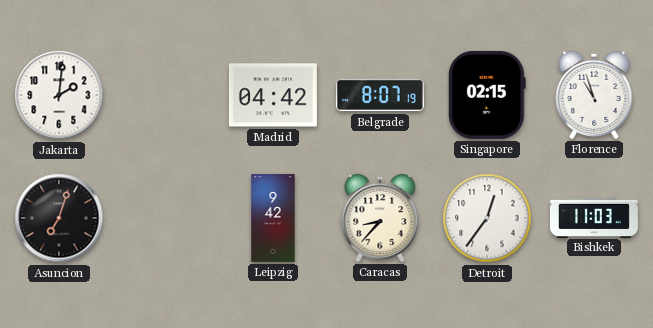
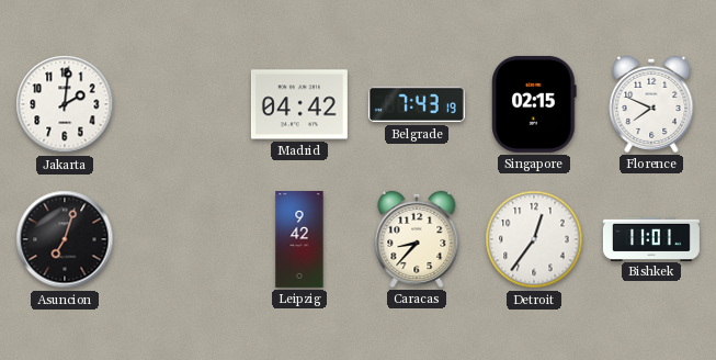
Belgrade: 8:07 -> 7:43
Florence: 10:57 -> 7:49
Bishkek: 11:03 -> 11:01
